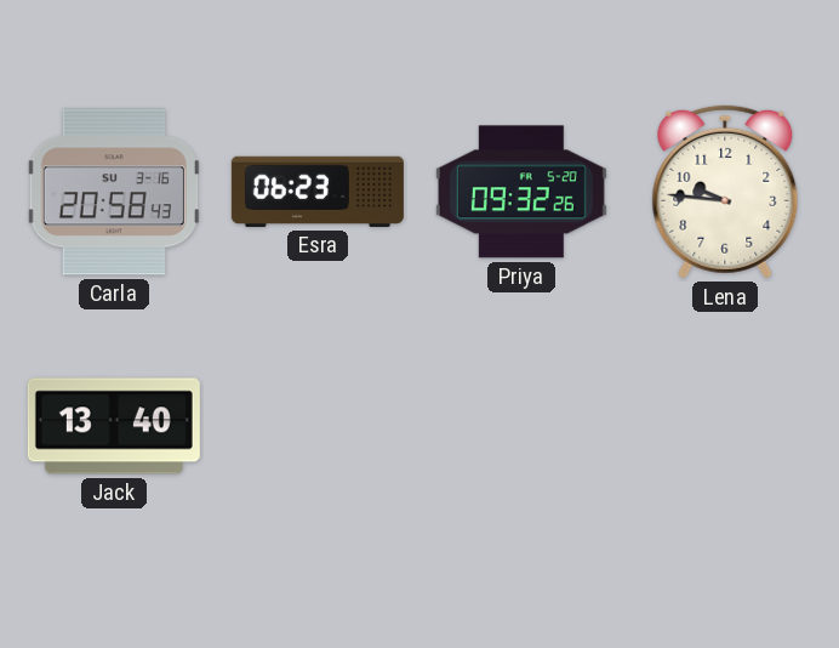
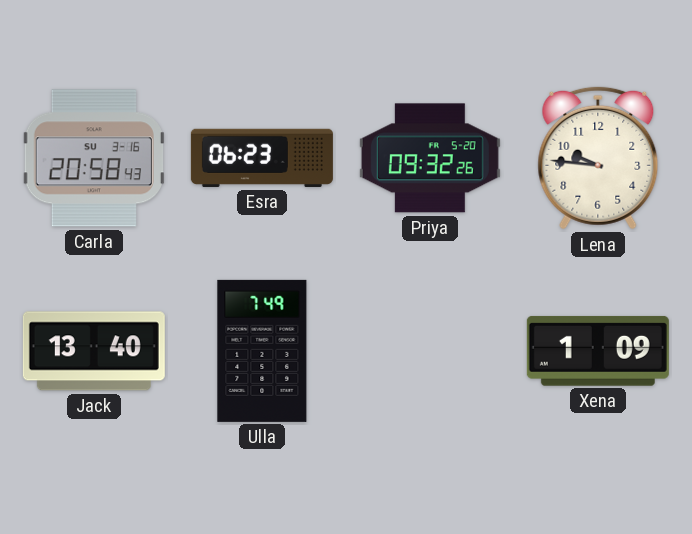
Ulla: none -> 7:49
Xena: none -> 1:09
